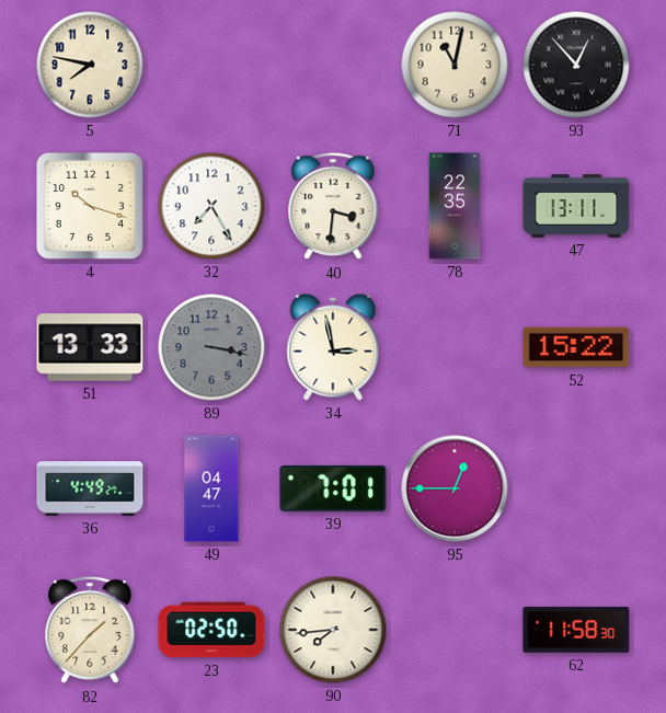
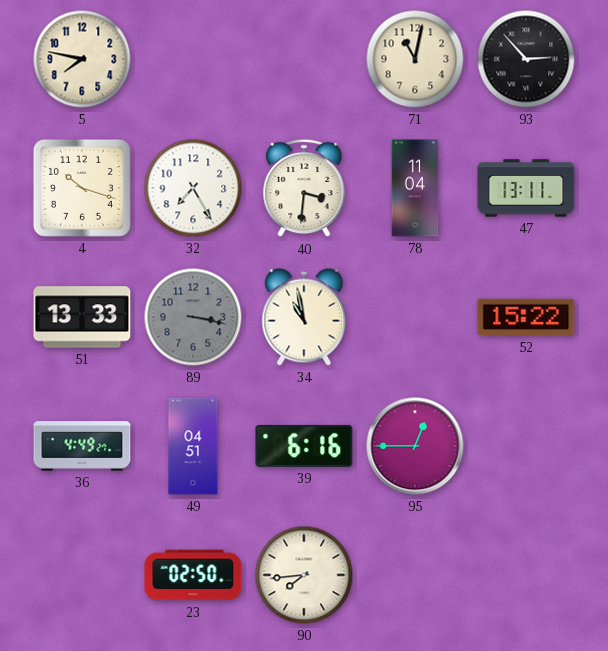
93: 12:53 -> 2:53
78: 22:35 -> 11:04
34: 2:58 -> 10:58
49: 04:47 -> 04:51
39: 7:01 -> 6:16
82: 1:37 -> none
62: 11:58 -> none
